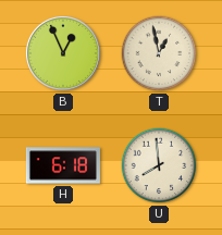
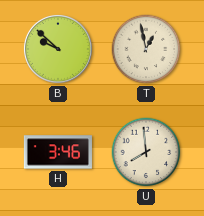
B: 12:56 -> 9:52
H: 6:18 -> 3:46
